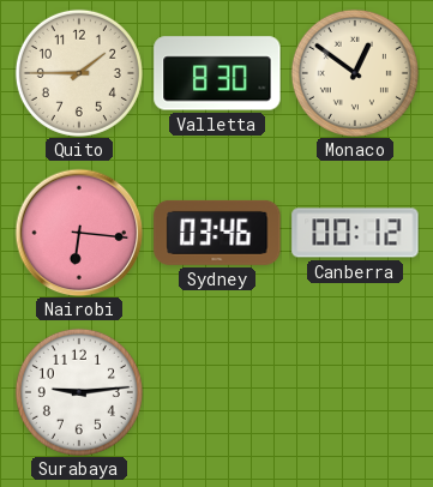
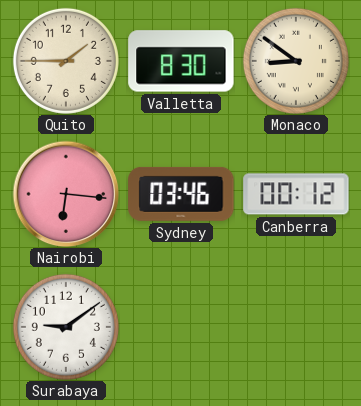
Monaco: 12:51 -> 8:51
Surabaya: 9:14 -> 9:09
